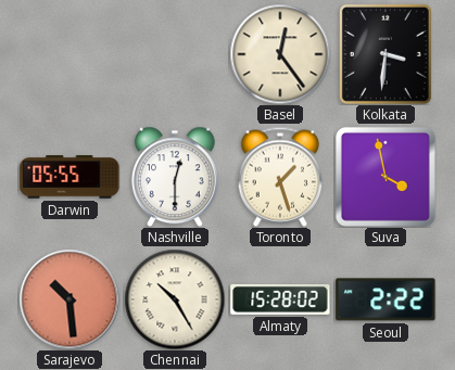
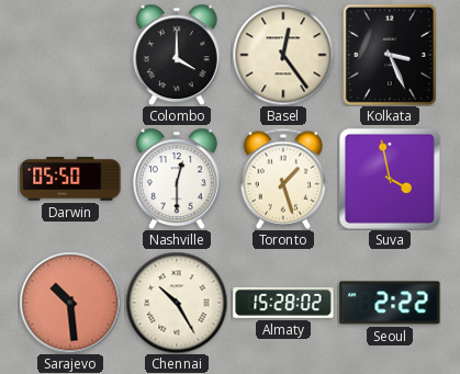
Colombo: none -> 4:00
Kolkata: 3:31 -> 3:26
Darwin: 05:55 -> 05:50
